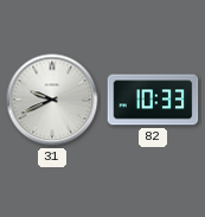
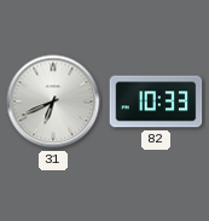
31: 9:41 -> 6:41
